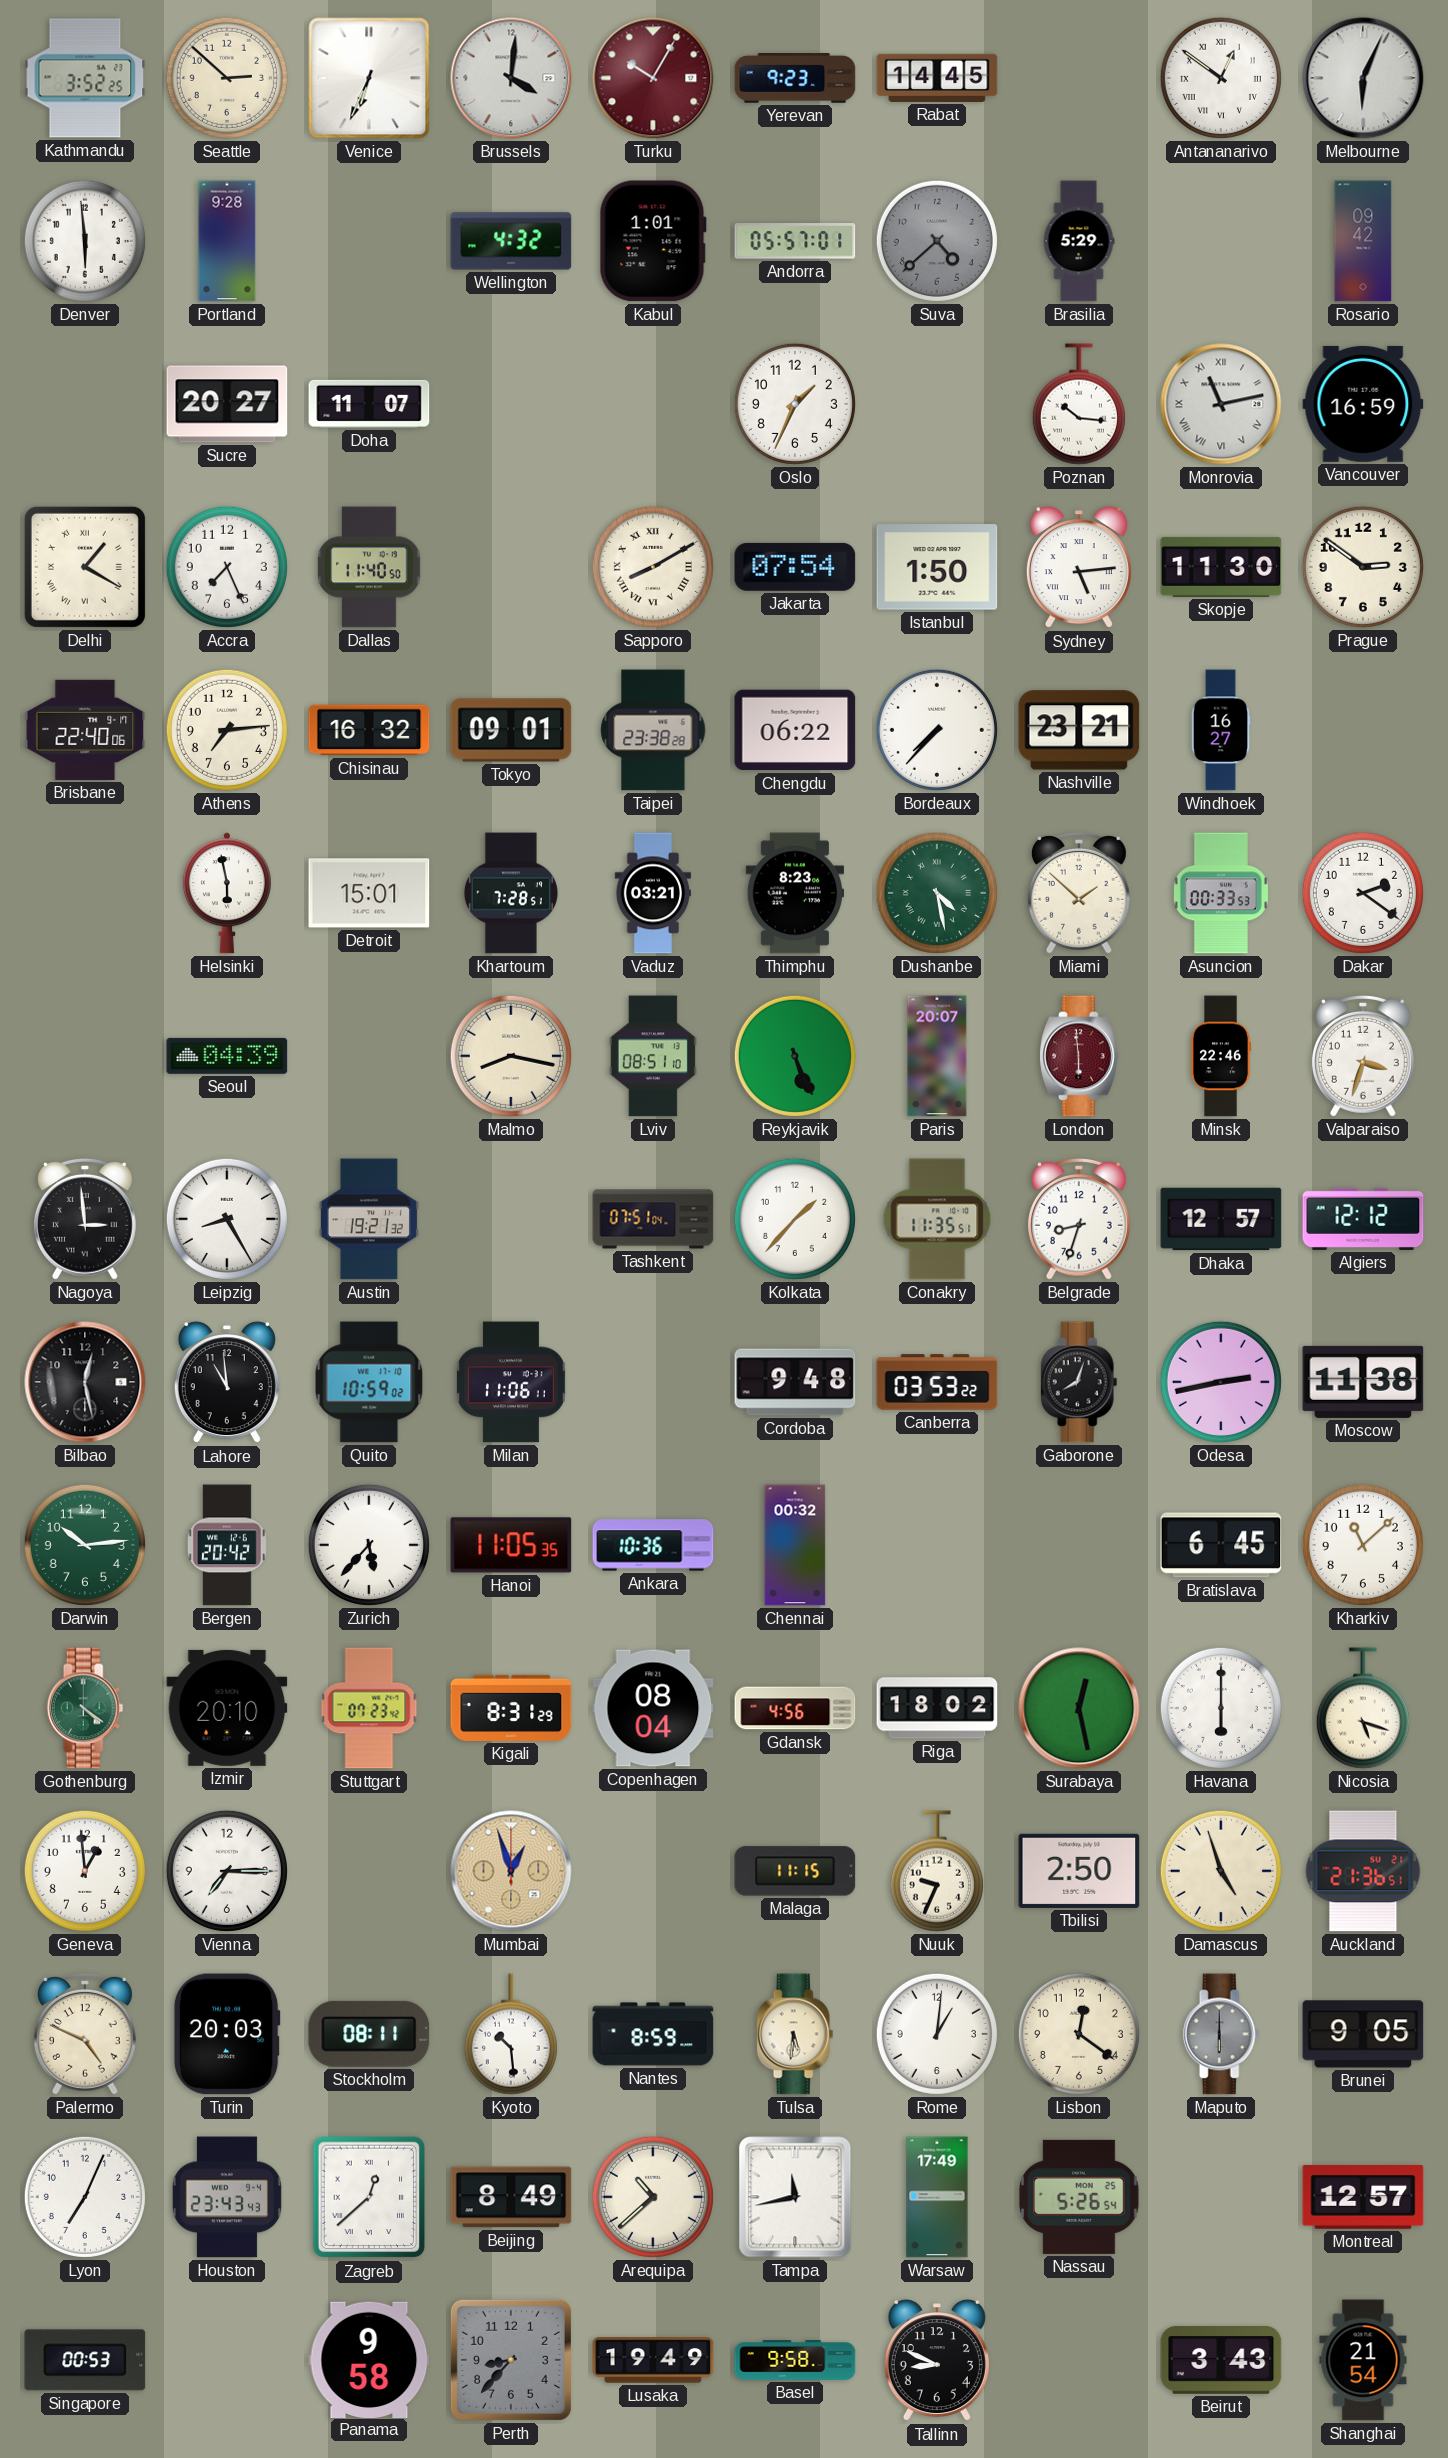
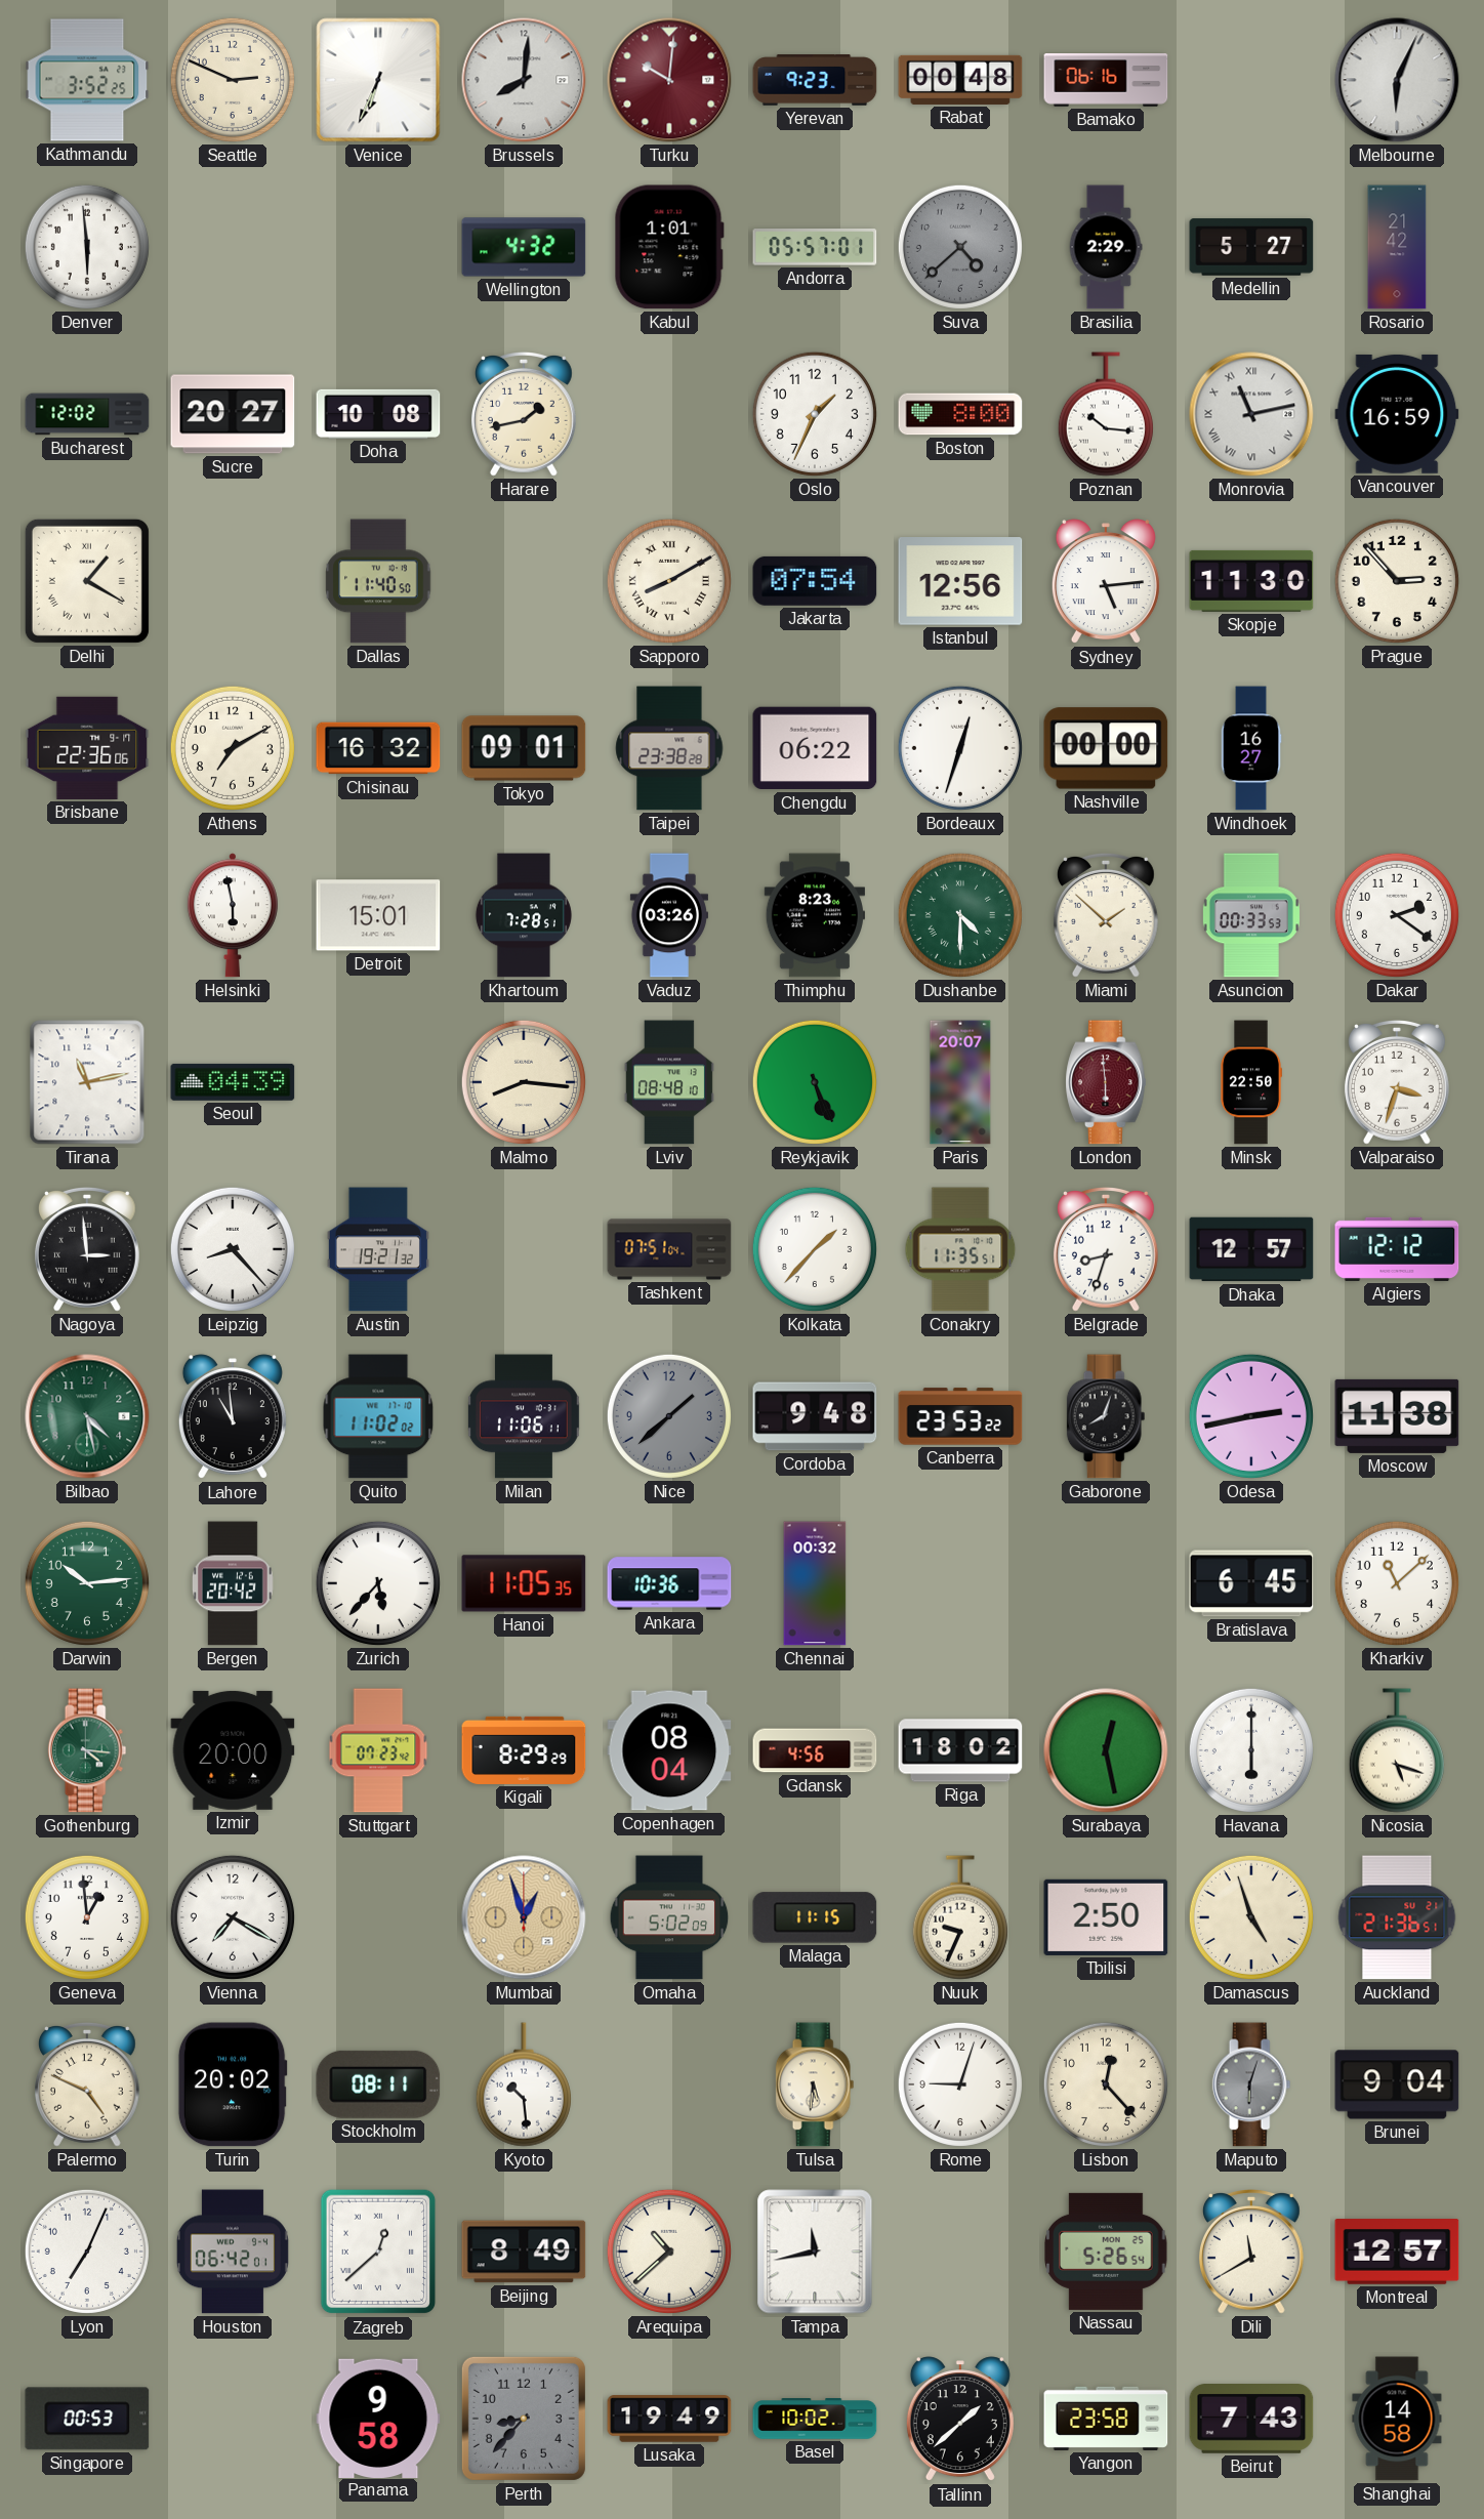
Seattle: 2:52 -> 2:49
Brussels: 4:01 -> 8:01
Turku: 10:05 -> 10:01
Rabat: 14:45 -> 00:48
Bamako: none -> 06:16
Antananarivo: 12:51 -> none
Portland: 9:28 -> none
Brasilia: 5:29 -> 2:29
Medellin: none -> 5:27
Rosario: 09:42 -> 21:42
Bucharest: none -> 12:02
Doha: 11:07 -> 10:08
Harare: none -> 1:43
Boston: none -> 8:00
Accra: 7:26 -> none
Istanbul: 1:50 -> 12:56
Prague: 2:51 -> 2:53
Brisbane: 22:40 -> 22:36
Athens: 7:14 -> 7:10
Bordeaux: 7:37 -> 12:33
Nashville: 23:21 -> 00:00
Vaduz: 03:21 -> 03:26
Dushanbe: 4:28 -> 4:30
Tirana: none -> 11:13
Malmo: 8:17 -> 8:16
Lviv: 08:51 -> 08:48
Minsk: 22:46 -> 22:50
Leipzig: 8:25 -> 8:23
Bilbao: 12:28 -> 4:28
Bilbao dial: black -> green
Quito: 10:59 -> 11:02
Nice: none -> 1:38
Canberra: 03:53 -> 23:53
Gothenburg: 4:21 -> 4:16
Izmir: 20:10 -> 20:00
Kigali: 8:31 -> 8:29
Vienna: 7:15 -> 7:20
Omaha: none -> 5:02
Turin: 20:03 -> 20:02
Nantes: 8:59 -> none
Rome: 1:01 -> 9:03
Lisbon: 12:21 -> 12:23
Maputo: 6:00 -> 6:03
Brunei: 9:05 -> 9:04
Houston: 23:43 -> 06:42
Warsaw: 17:49 -> none
Dili: none -> 11:40
Basel: 9:58 -> 10:02
Tallinn: 8:49 -> 1:38
Yangon: none -> 23:58
Beirut: 3:43 -> 7:43
Shanghai: 21:54 -> 14:58
